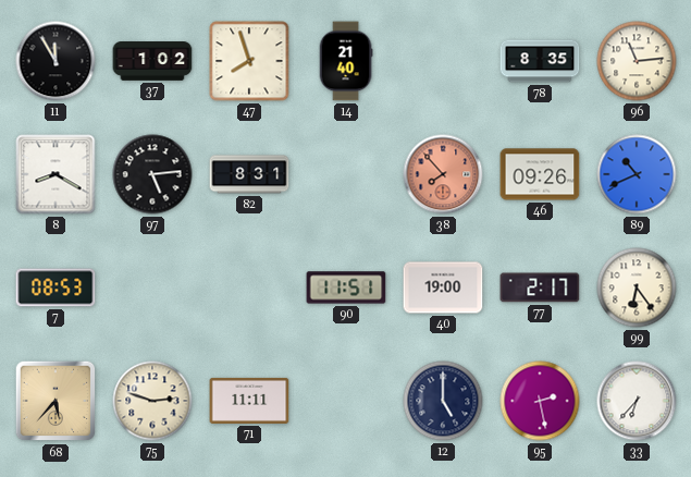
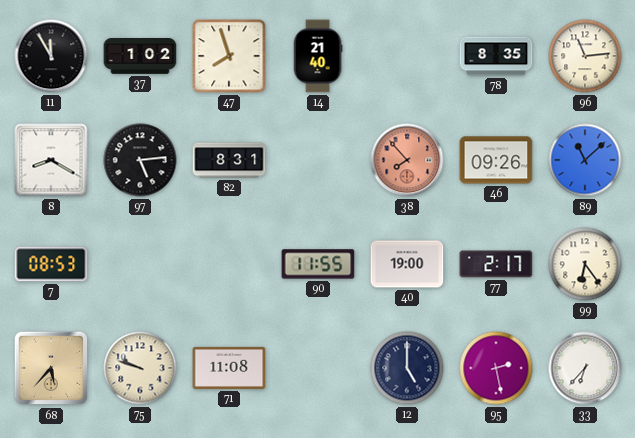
89: 10:41 -> 11:08
90: 11:51 -> 11:55
75: 2:48 -> 9:48
71: 11:11 -> 11:08
